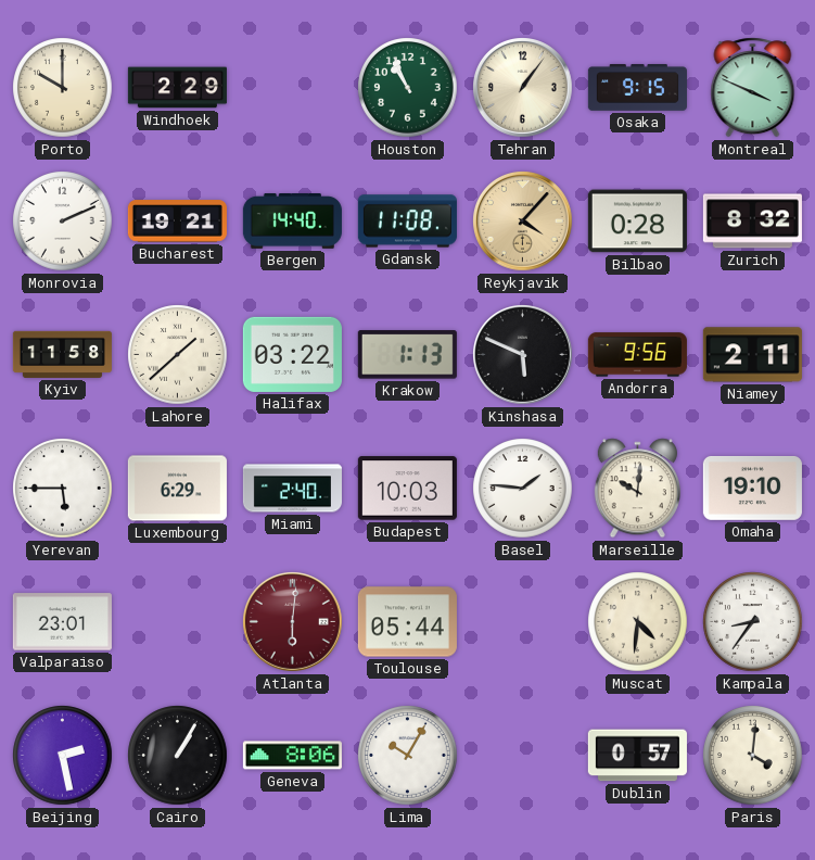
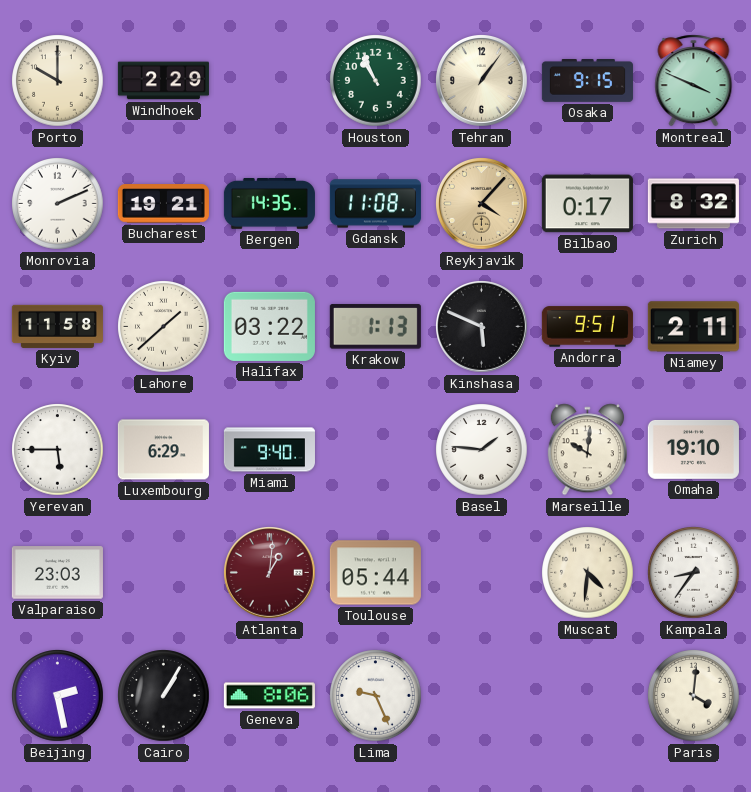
Bergen: 14:40 -> 14:35
Bilbao: 0:28 -> 0:17
Andorra: 9:56 -> 9:51
Miami: 2:40 -> 9:40
Budapest: 10:03 -> none
Valparaiso: 23:01 -> 23:03
Atlanta: 6:01 -> 1:01
Lima: 10:05 -> 9:26
Dublin: 0:57 -> none
